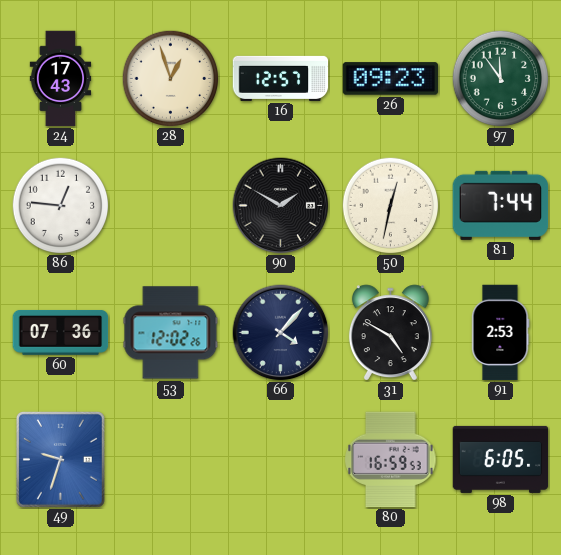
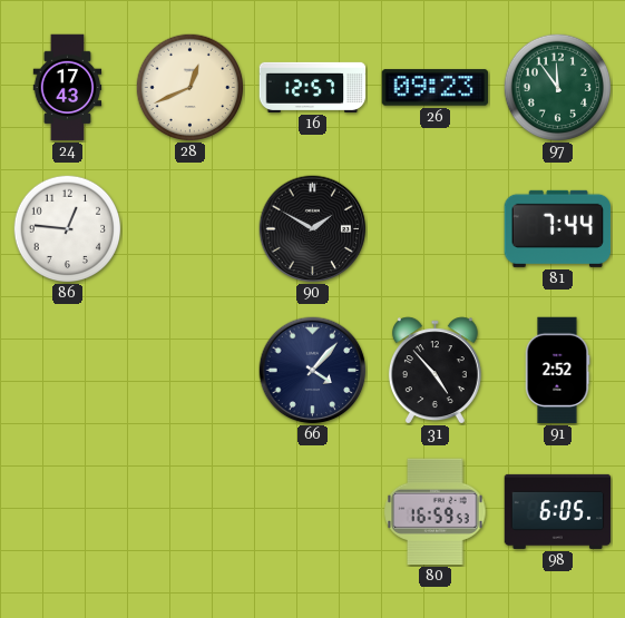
28: 12:57 -> 12:41
50: 12:32 -> none
60: 07:36 -> none
53: 12:02 -> none
31: 4:50 -> 4:53
91: 2:53 -> 2:52
49: 9:33 -> none
